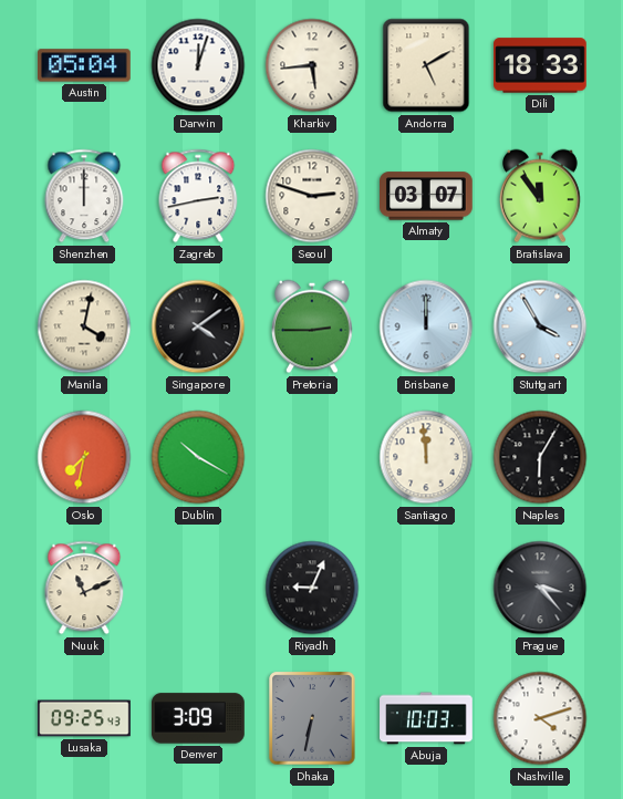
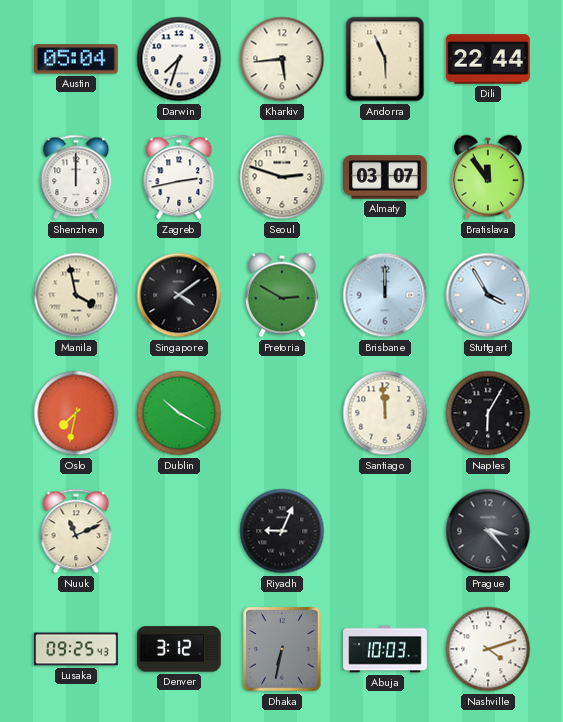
Darwin: 12:03 -> 7:33
Andorra: 5:10 -> 5:56
Dili: 18:33 -> 22:44
Manila: 4:02 -> 3:58
Pretoria: 2:45 -> 2:50
Denver: 3:09 -> 3:12
